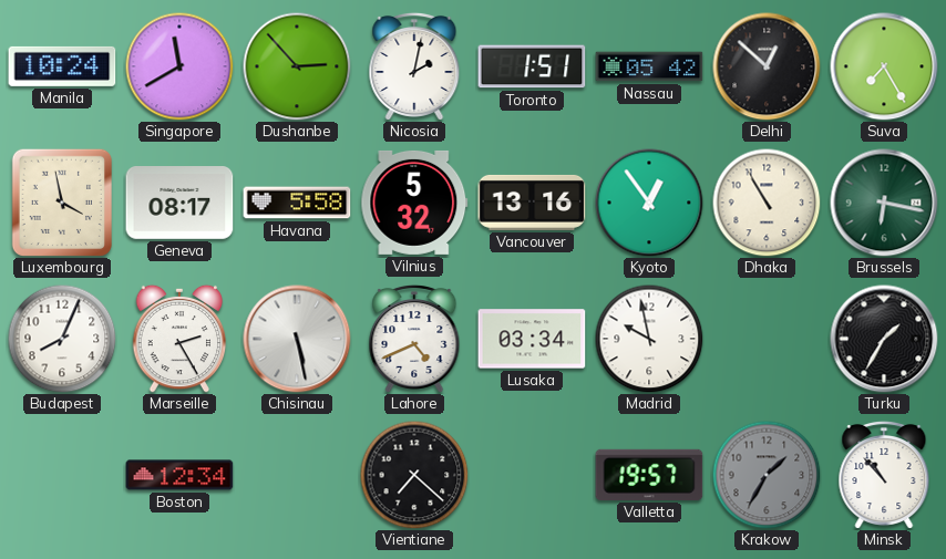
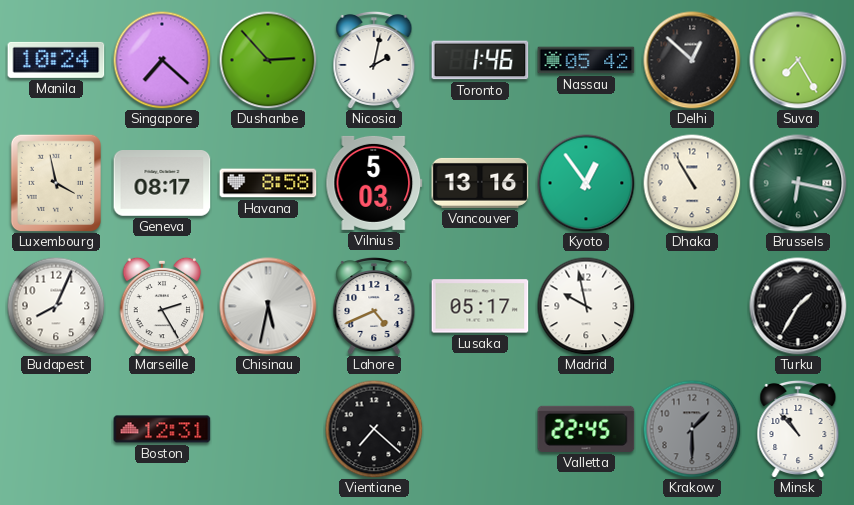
Singapore: 11:40 -> 7:22
Toronto: 1:51 -> 1:46
Havana: 5:58 -> 8:58
Vilnius: 5:32 -> 5:03
Chisinau: 5:28 -> 5:32
Lusaka: 03:34 -> 05:17
Boston: 12:34 -> 12:31
Valletta: 19:57 -> 22:45
Krakow: 1:35 -> 1:30
